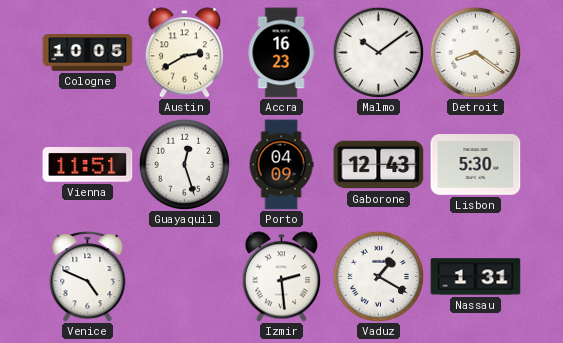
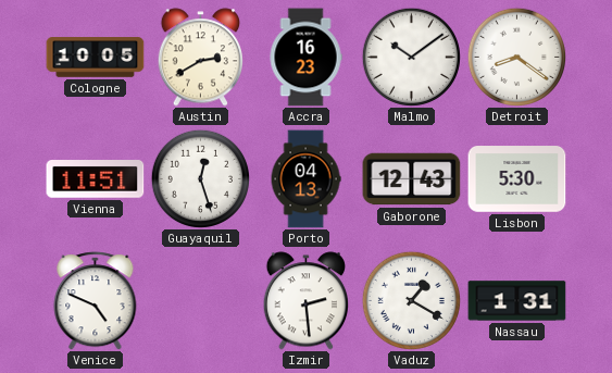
Porto: 04:09 -> 04:13
